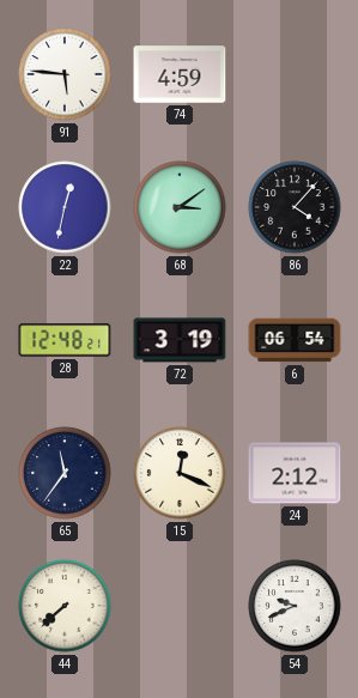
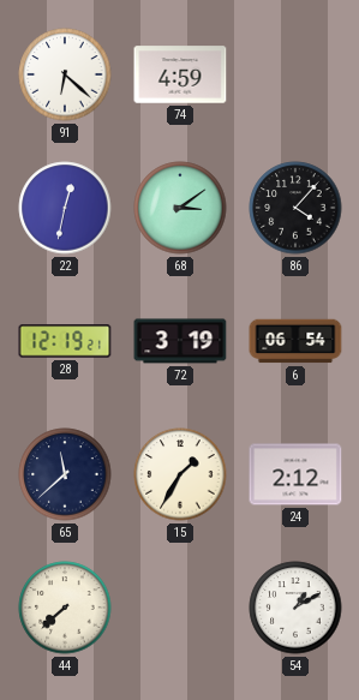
91: 5:46 -> 6:22
28: 12:48 -> 12:19
65: 11:36 -> 11:38
15: 12:19 -> 1:35
54: 9:41 -> 1:10
